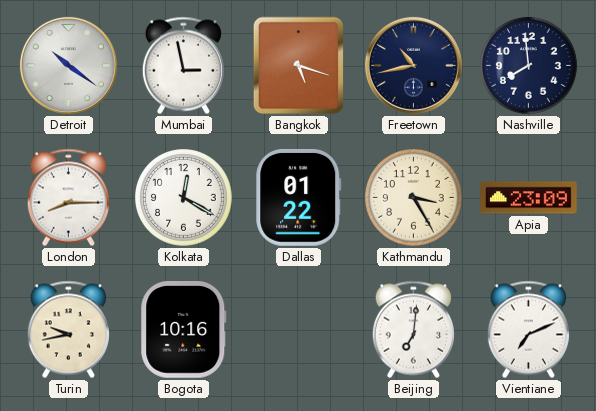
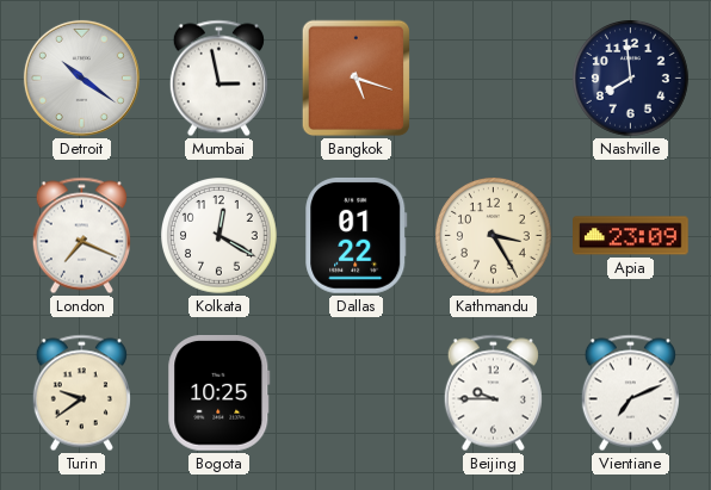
Freetown: 10:43 -> none
London: 8:15 -> 7:19
Turin: 9:43 -> 9:39
Bogota: 10:16 -> 10:25
Beijing: 7:01 -> 9:45
